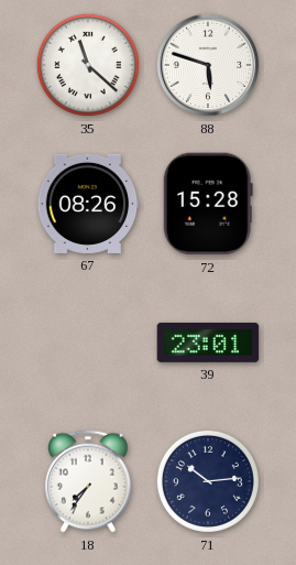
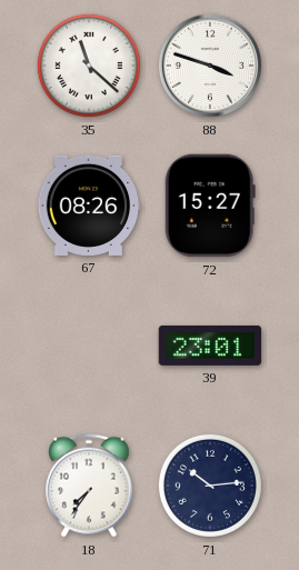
88: 5:48 -> 3:48
72: 15:28 -> 15:27
